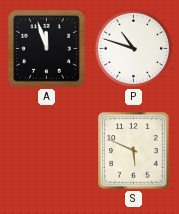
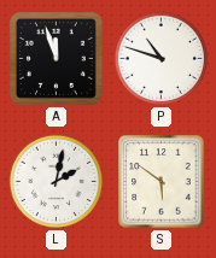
L: none -> 2:02
S: 5:49 -> 5:51
